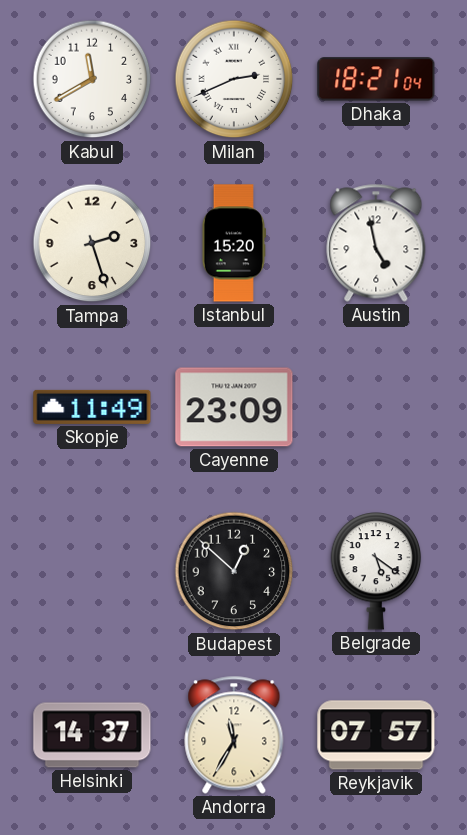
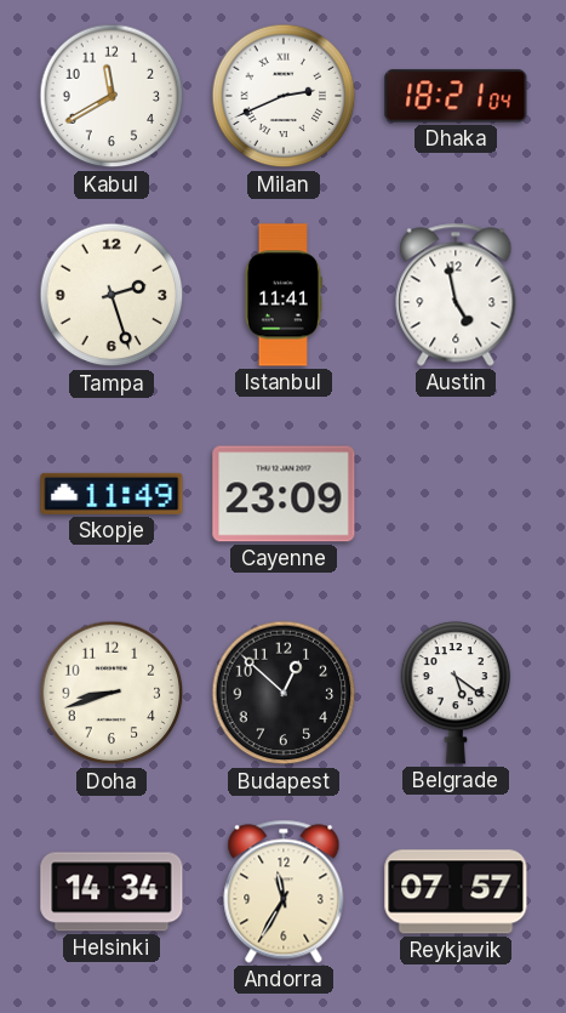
Istanbul: 15:20 -> 11:41
Doha: none -> 8:42
Helsinki: 14:37 -> 14:34
